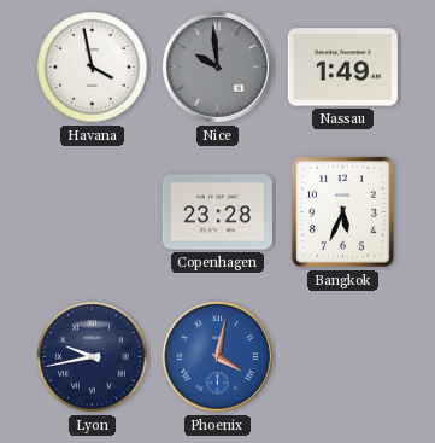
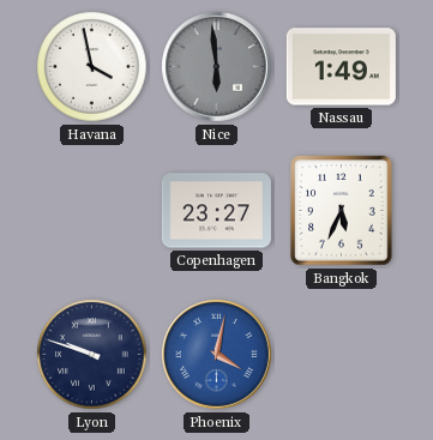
Nice: 9:59 -> 5:59
Copenhagen: 23:28 -> 23:27
Lyon: 9:43 -> 9:48
